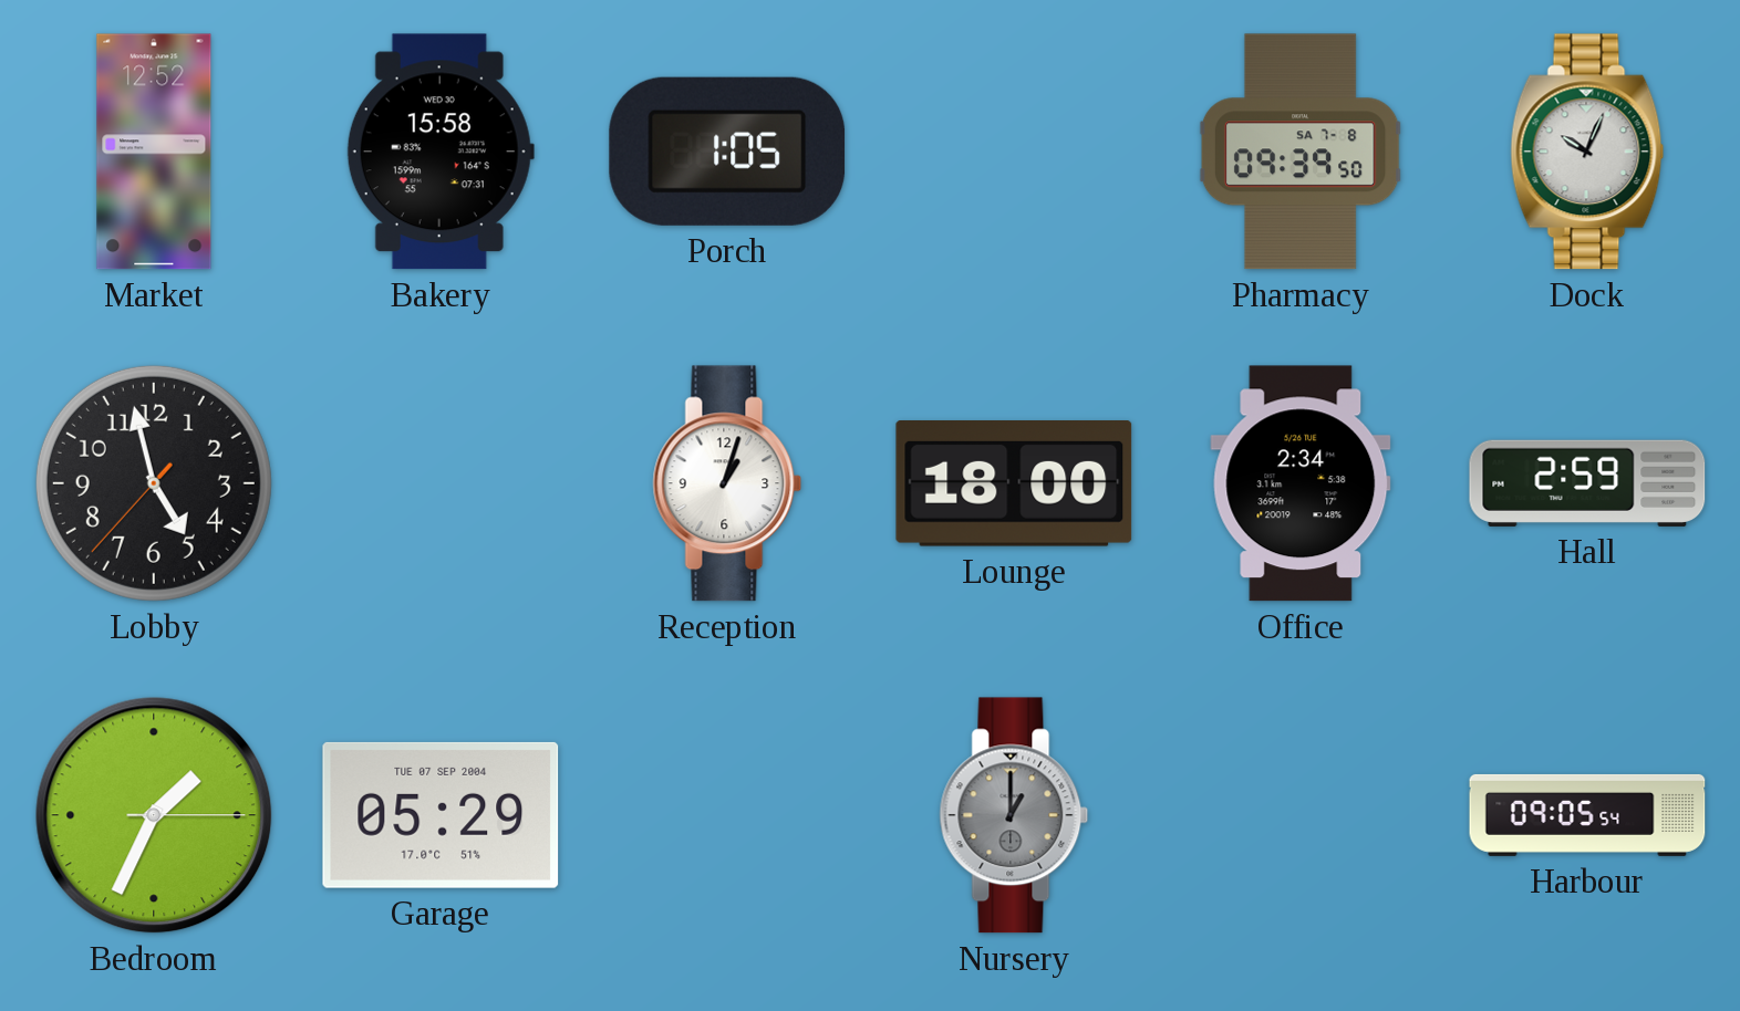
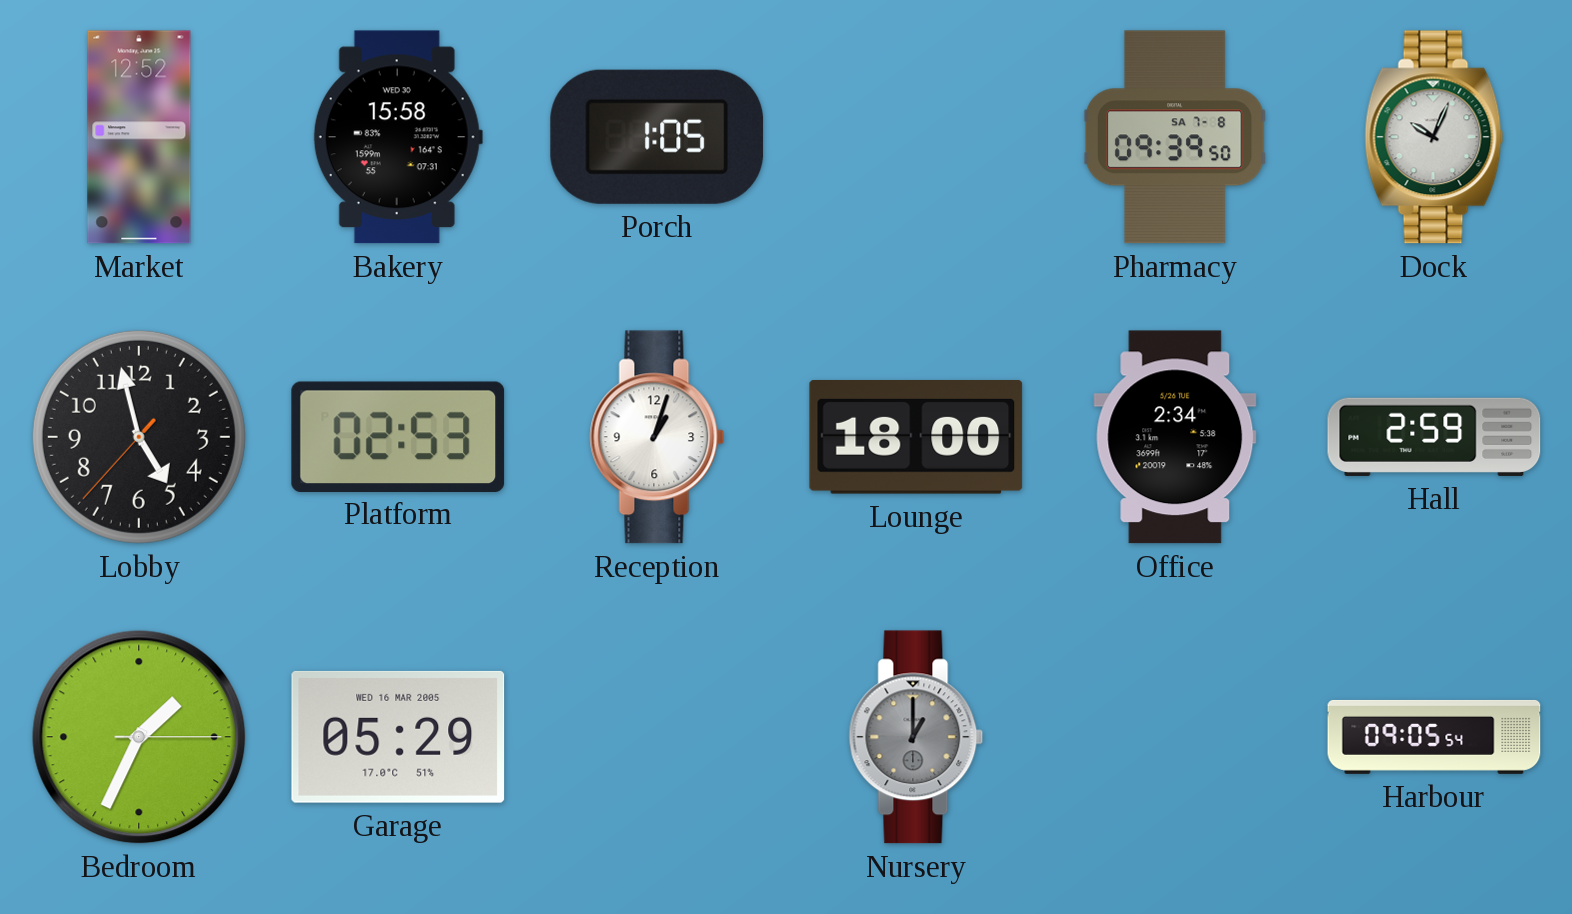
Platform: none -> 02:53
Garage date: TUE 07 SEP 2004 -> WED 16 MAR 2005
